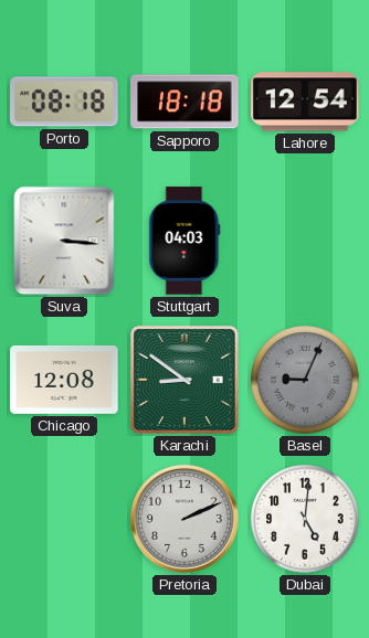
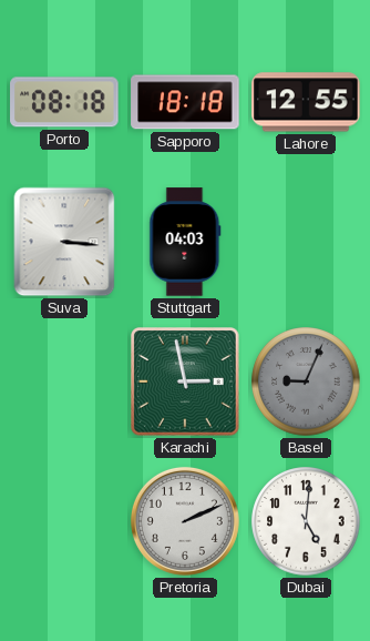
Lahore: 12:54 -> 12:55
Chicago: 12:08 -> none
Karachi: 8:51 -> 2:58
